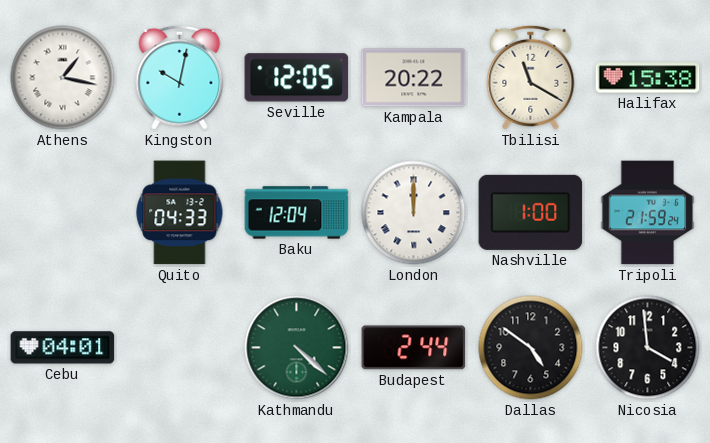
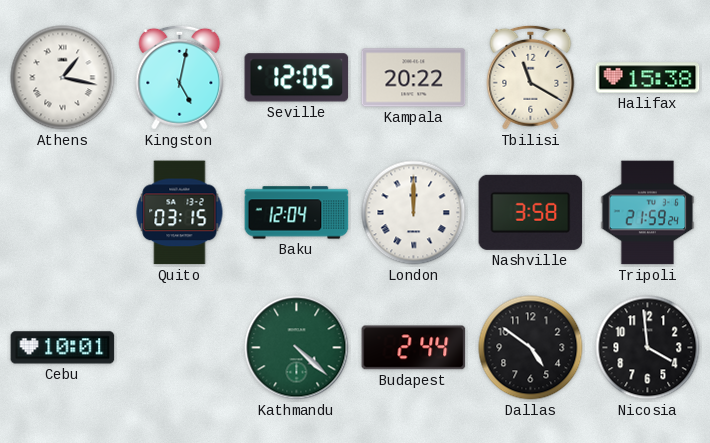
Kingston: 10:02 -> 5:02
Quito: 04:33 -> 03:15
Nashville: 1:00 -> 3:58
Cebu: 04:01 -> 10:01
